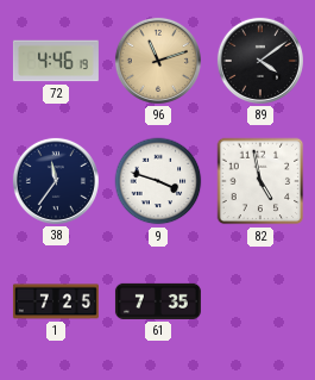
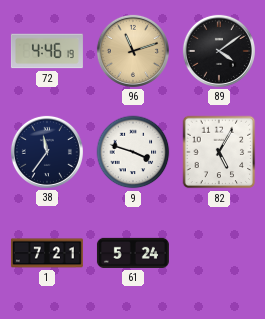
82: 4:58 -> 5:05
1: 7:25 -> 7:21
61: 7:35 -> 5:24
